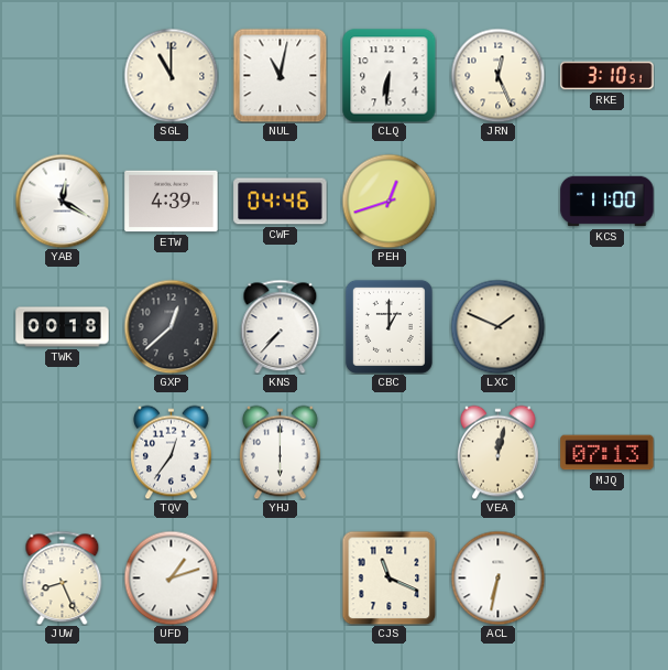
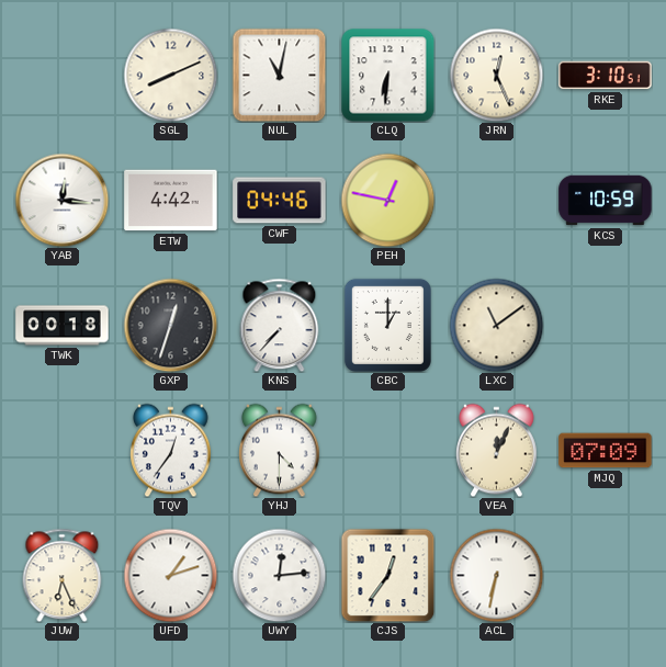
SGL: 11:00 -> 8:11
YAB: 12:20 -> 12:16
ETW: 4:39 -> 4:42
PEH: 12:42 -> 12:47
KCS: 11:00 -> 10:59
GXP: 12:38 -> 12:33
LXC: 1:49 -> 11:09
YHJ: 6:00 -> 4:30
VEA: 12:02 -> 12:04
MJQ: 07:13 -> 07:09
JUW: 8:26 -> 6:26
UWY: none -> 12:14
CJS: 11:19 -> 12:36
